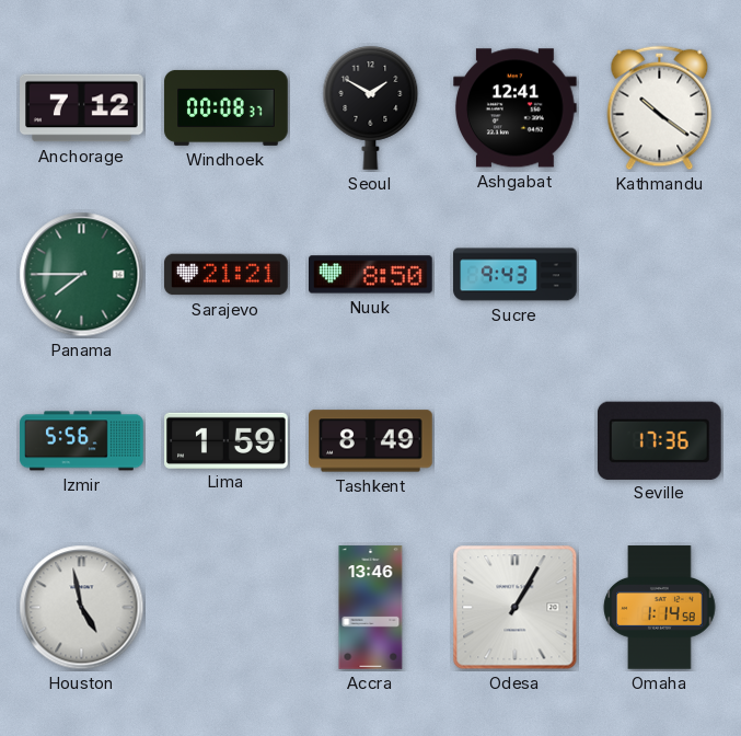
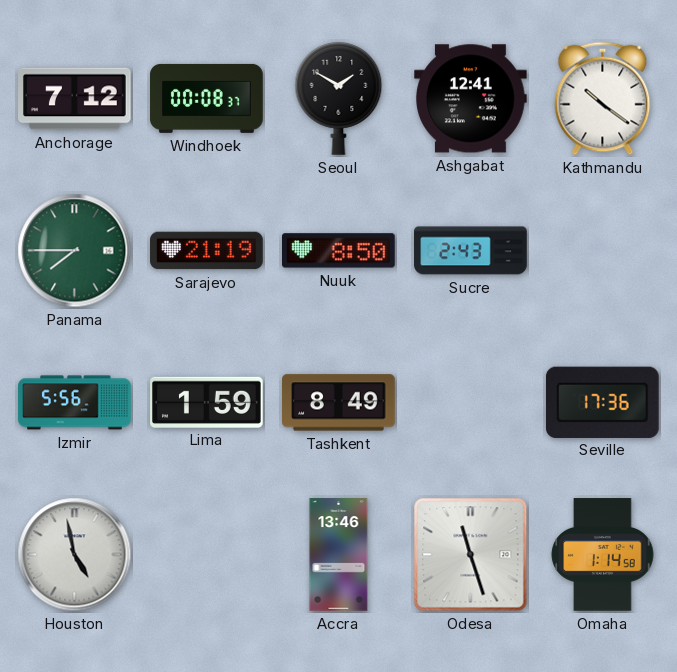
Sarajevo: 21:21 -> 21:19
Sucre: 9:43 -> 2:43
Odesa: 1:05 -> 11:27
